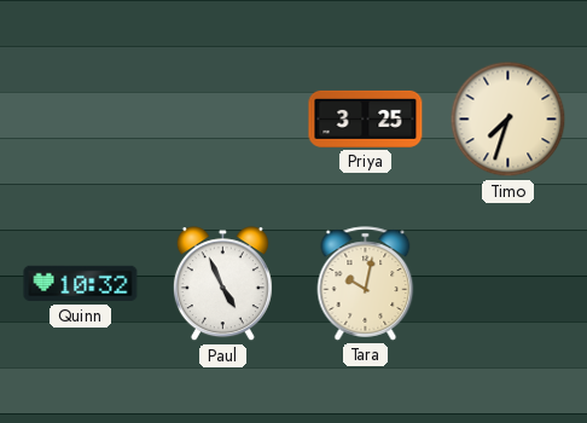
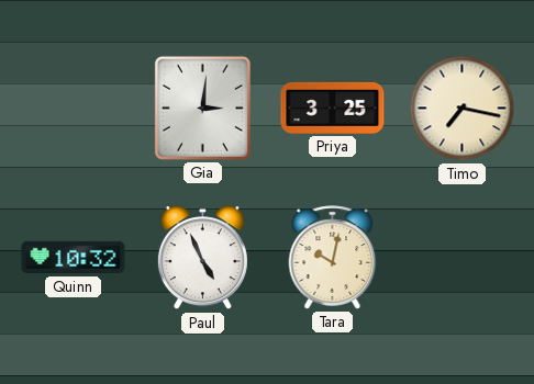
Gia: none -> 3:01
Timo: 7:33 -> 7:17
